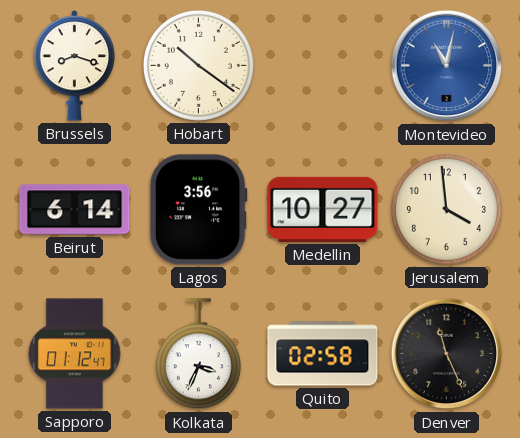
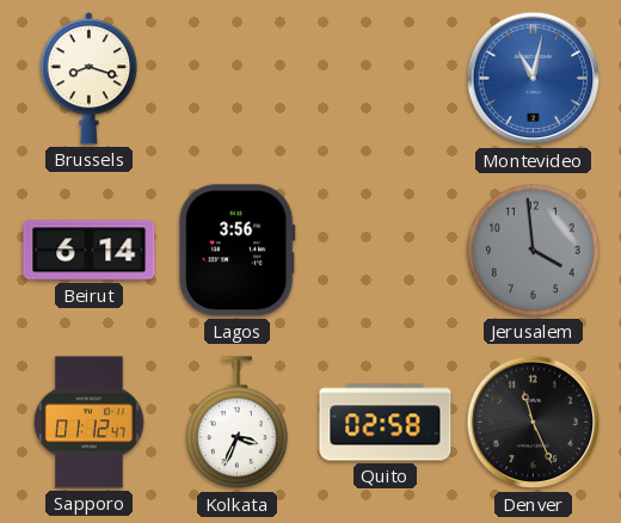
Hobart: 10:21 -> none
Medellin: 10:27 -> none
Jerusalem dial: cream -> grey
